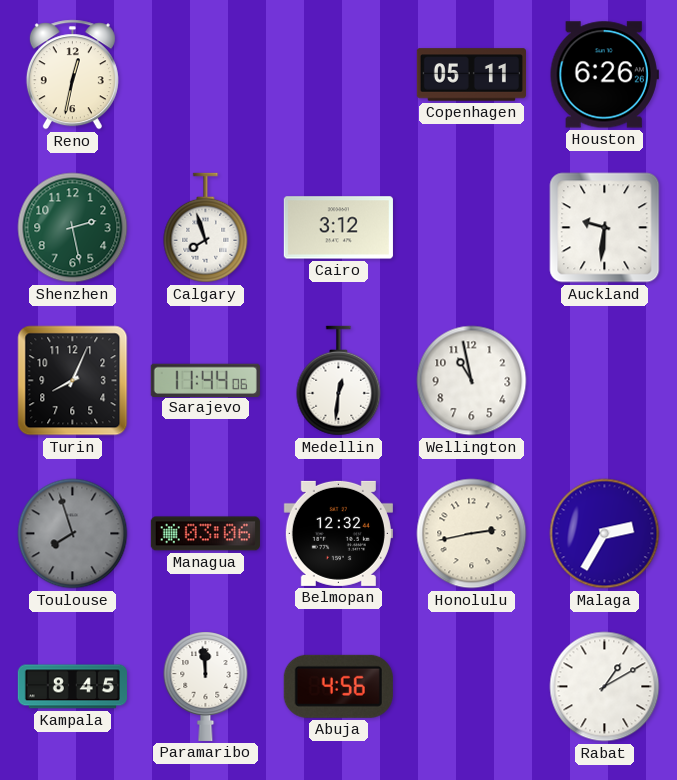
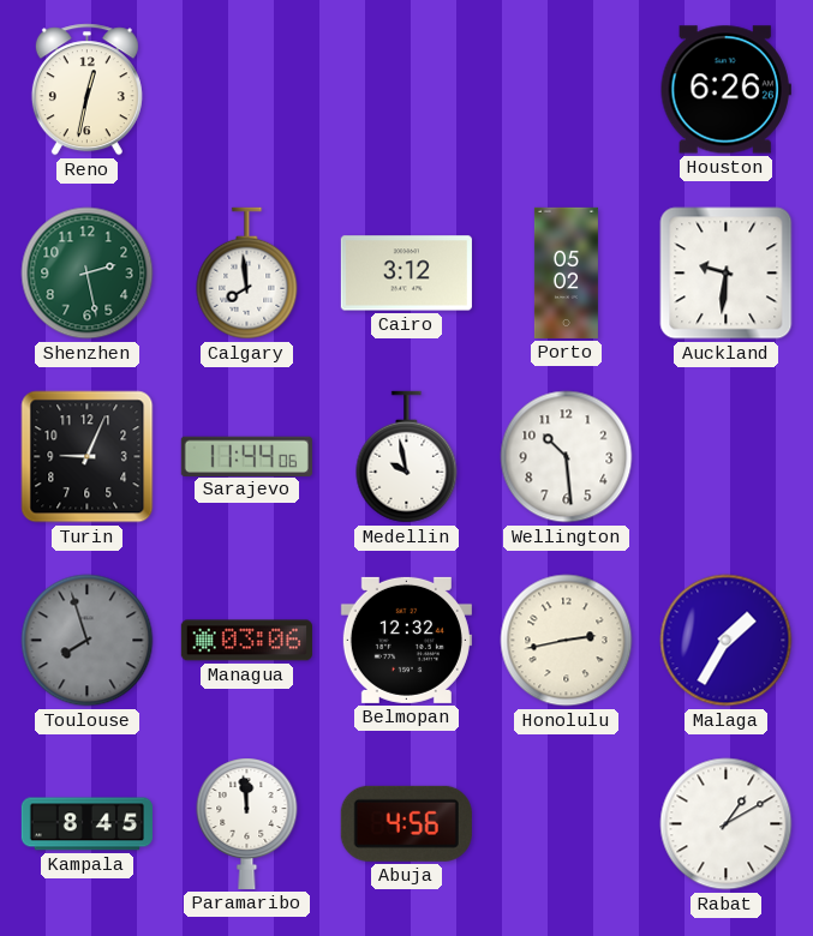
Copenhagen: 05:11 -> none
Calgary: 7:57 -> 7:59
Porto: none -> 05:02
Turin: 8:04 -> 9:04
Medellin: 12:31 -> 9:58
Wellington: 10:58 -> 10:29
Malaga: 2:35 -> 1:35
